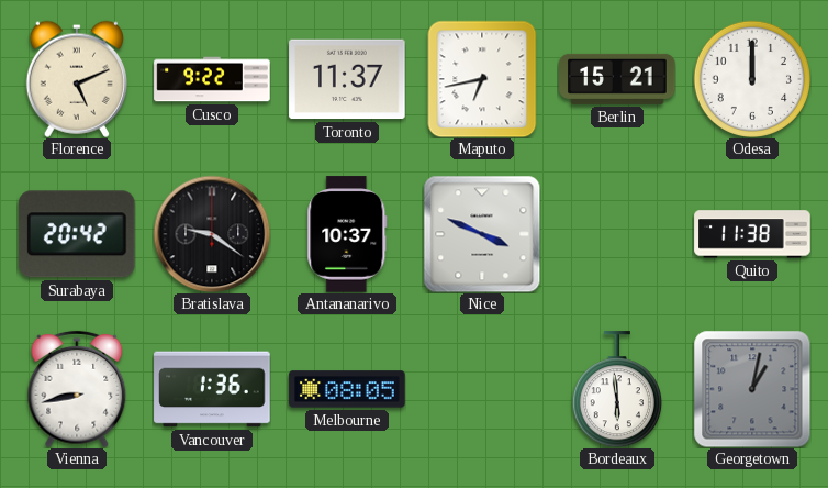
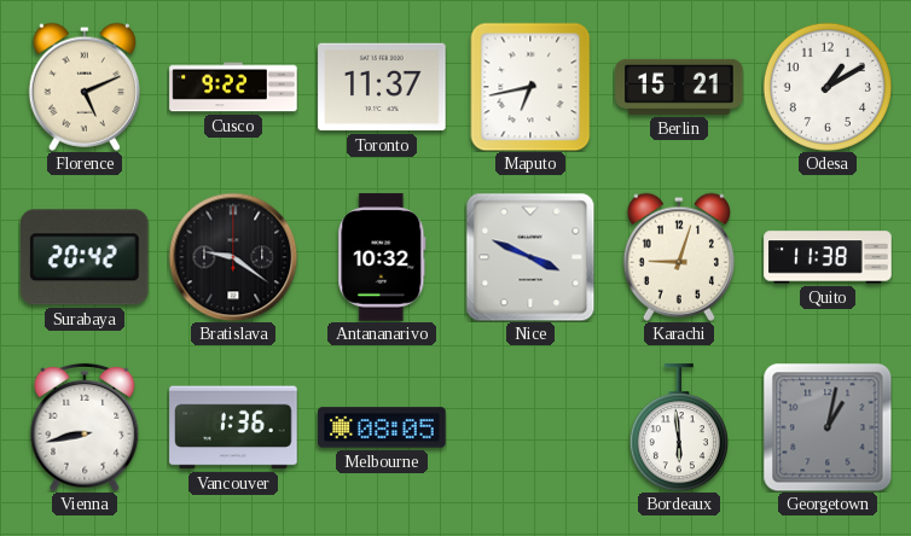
Odesa: 12:00 -> 1:10
Antananarivo: 10:37 -> 10:32
Karachi: none -> 9:03
